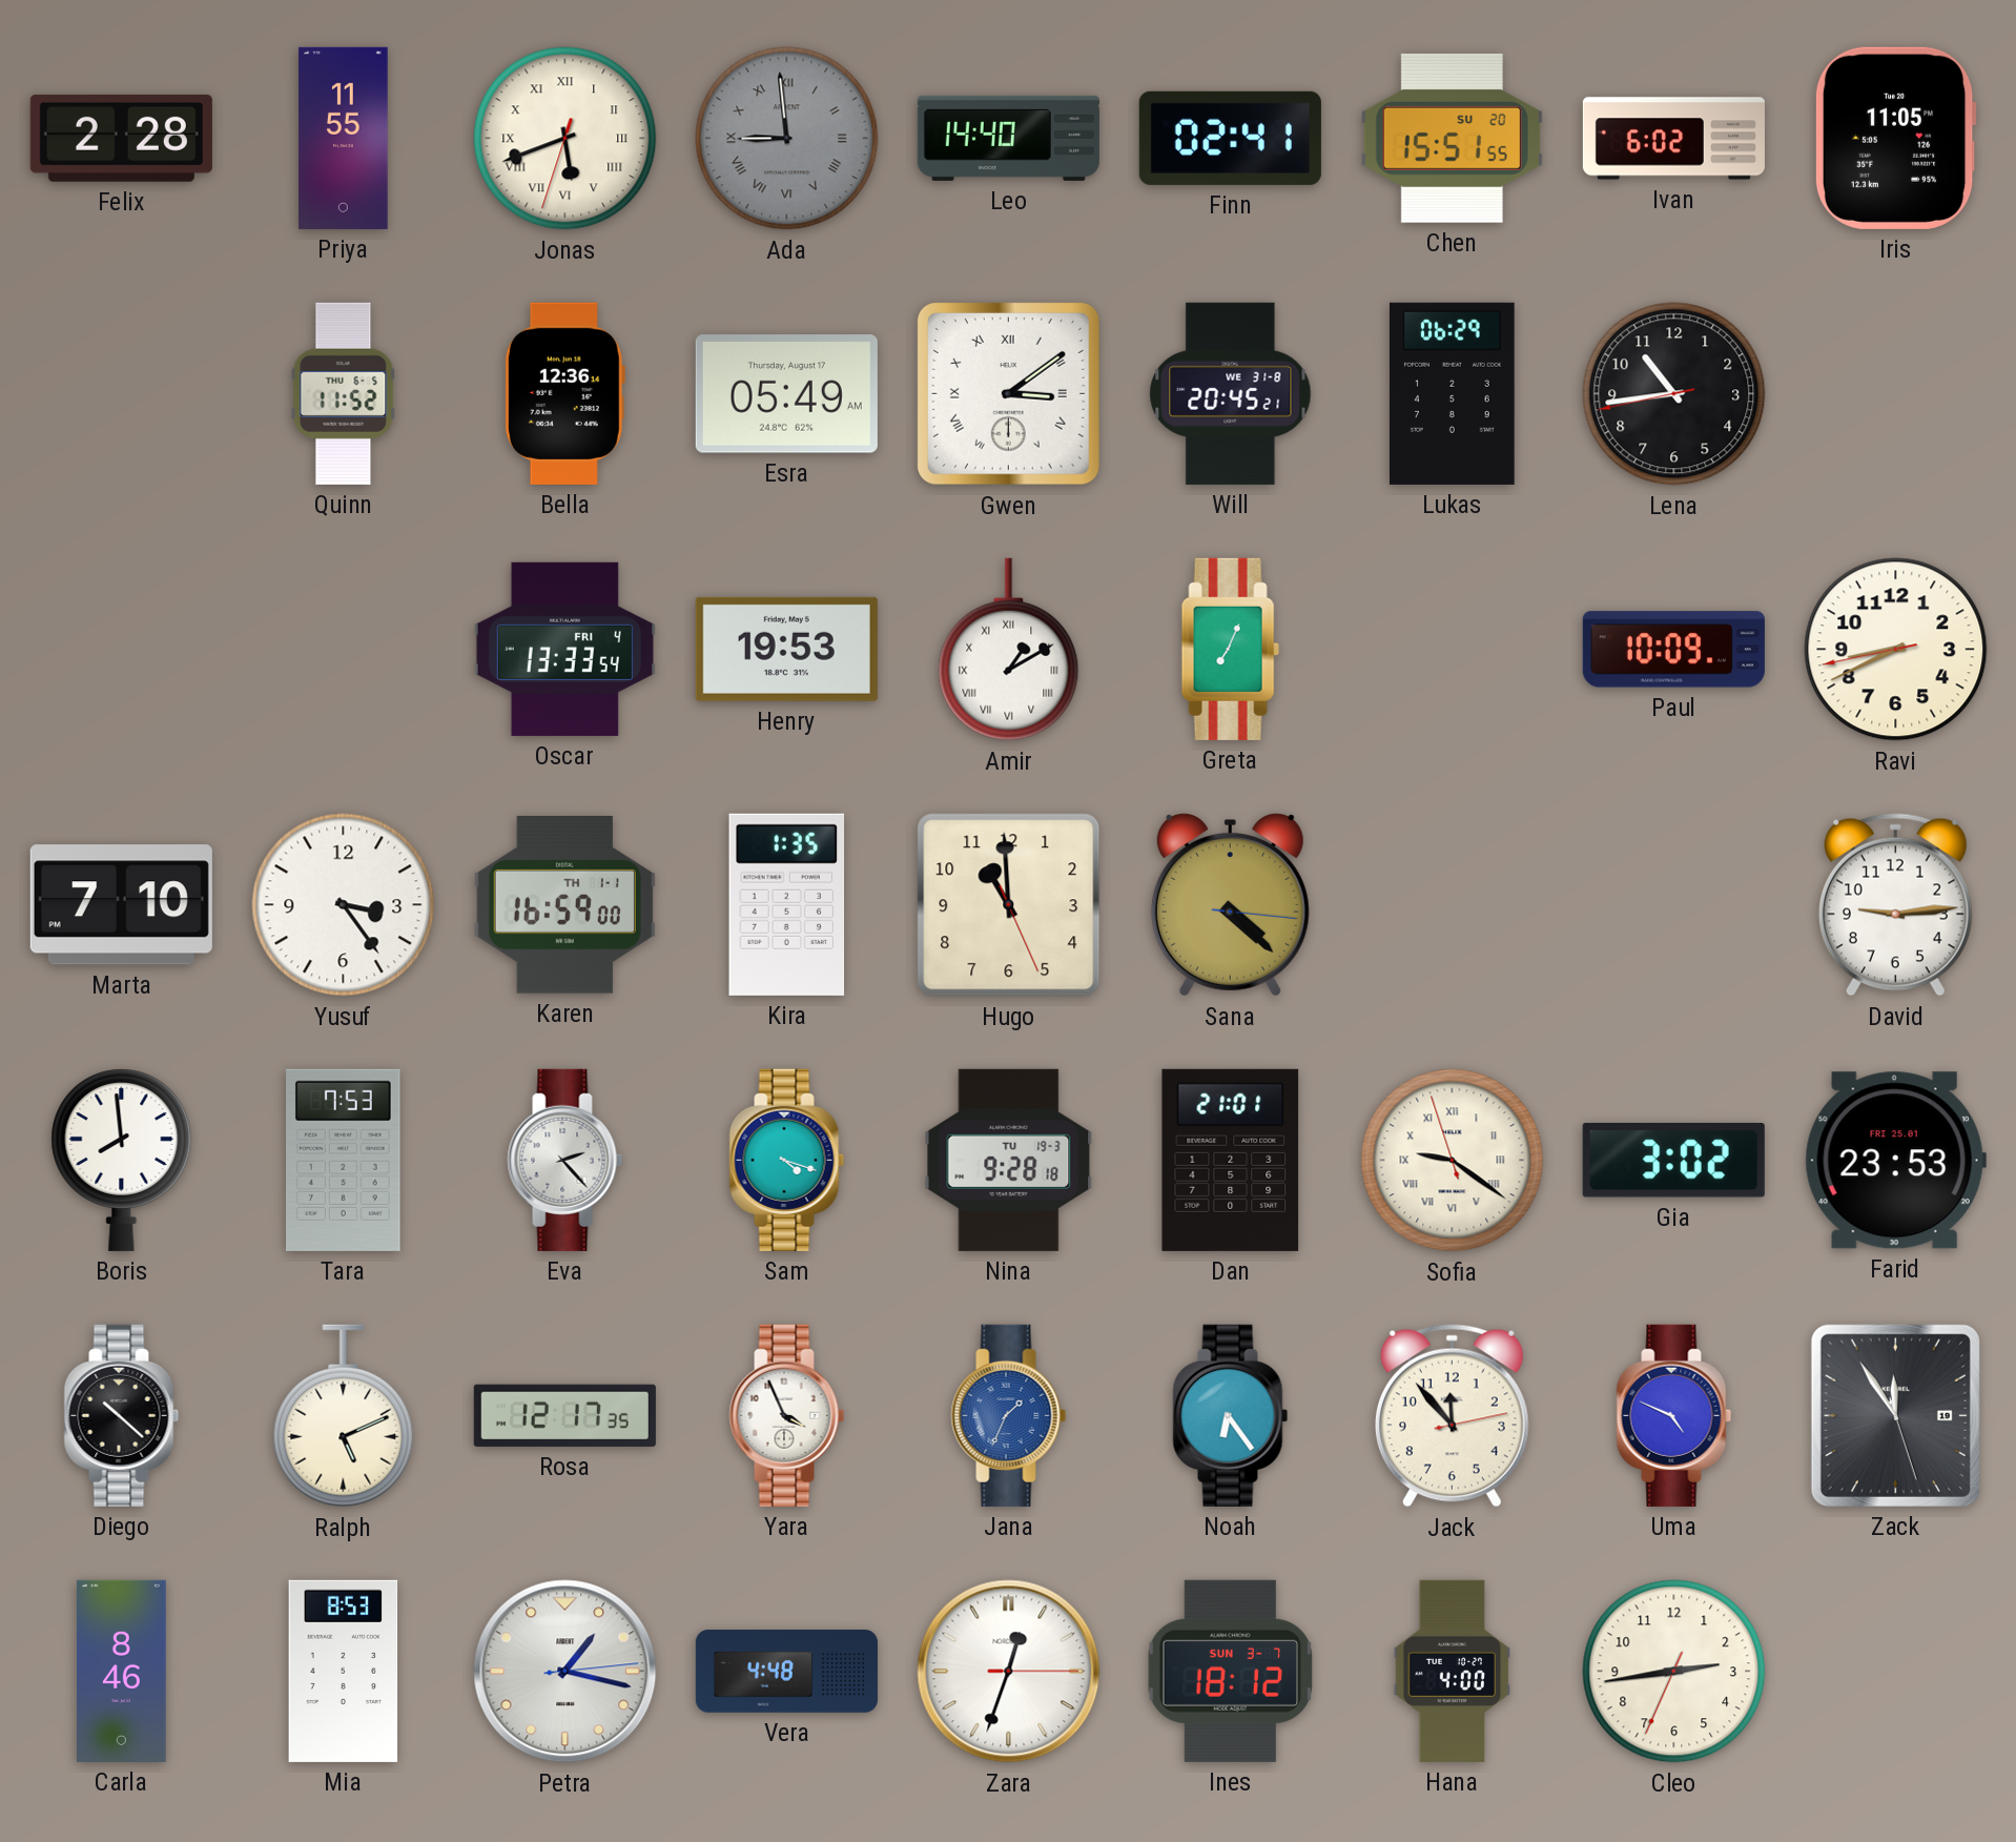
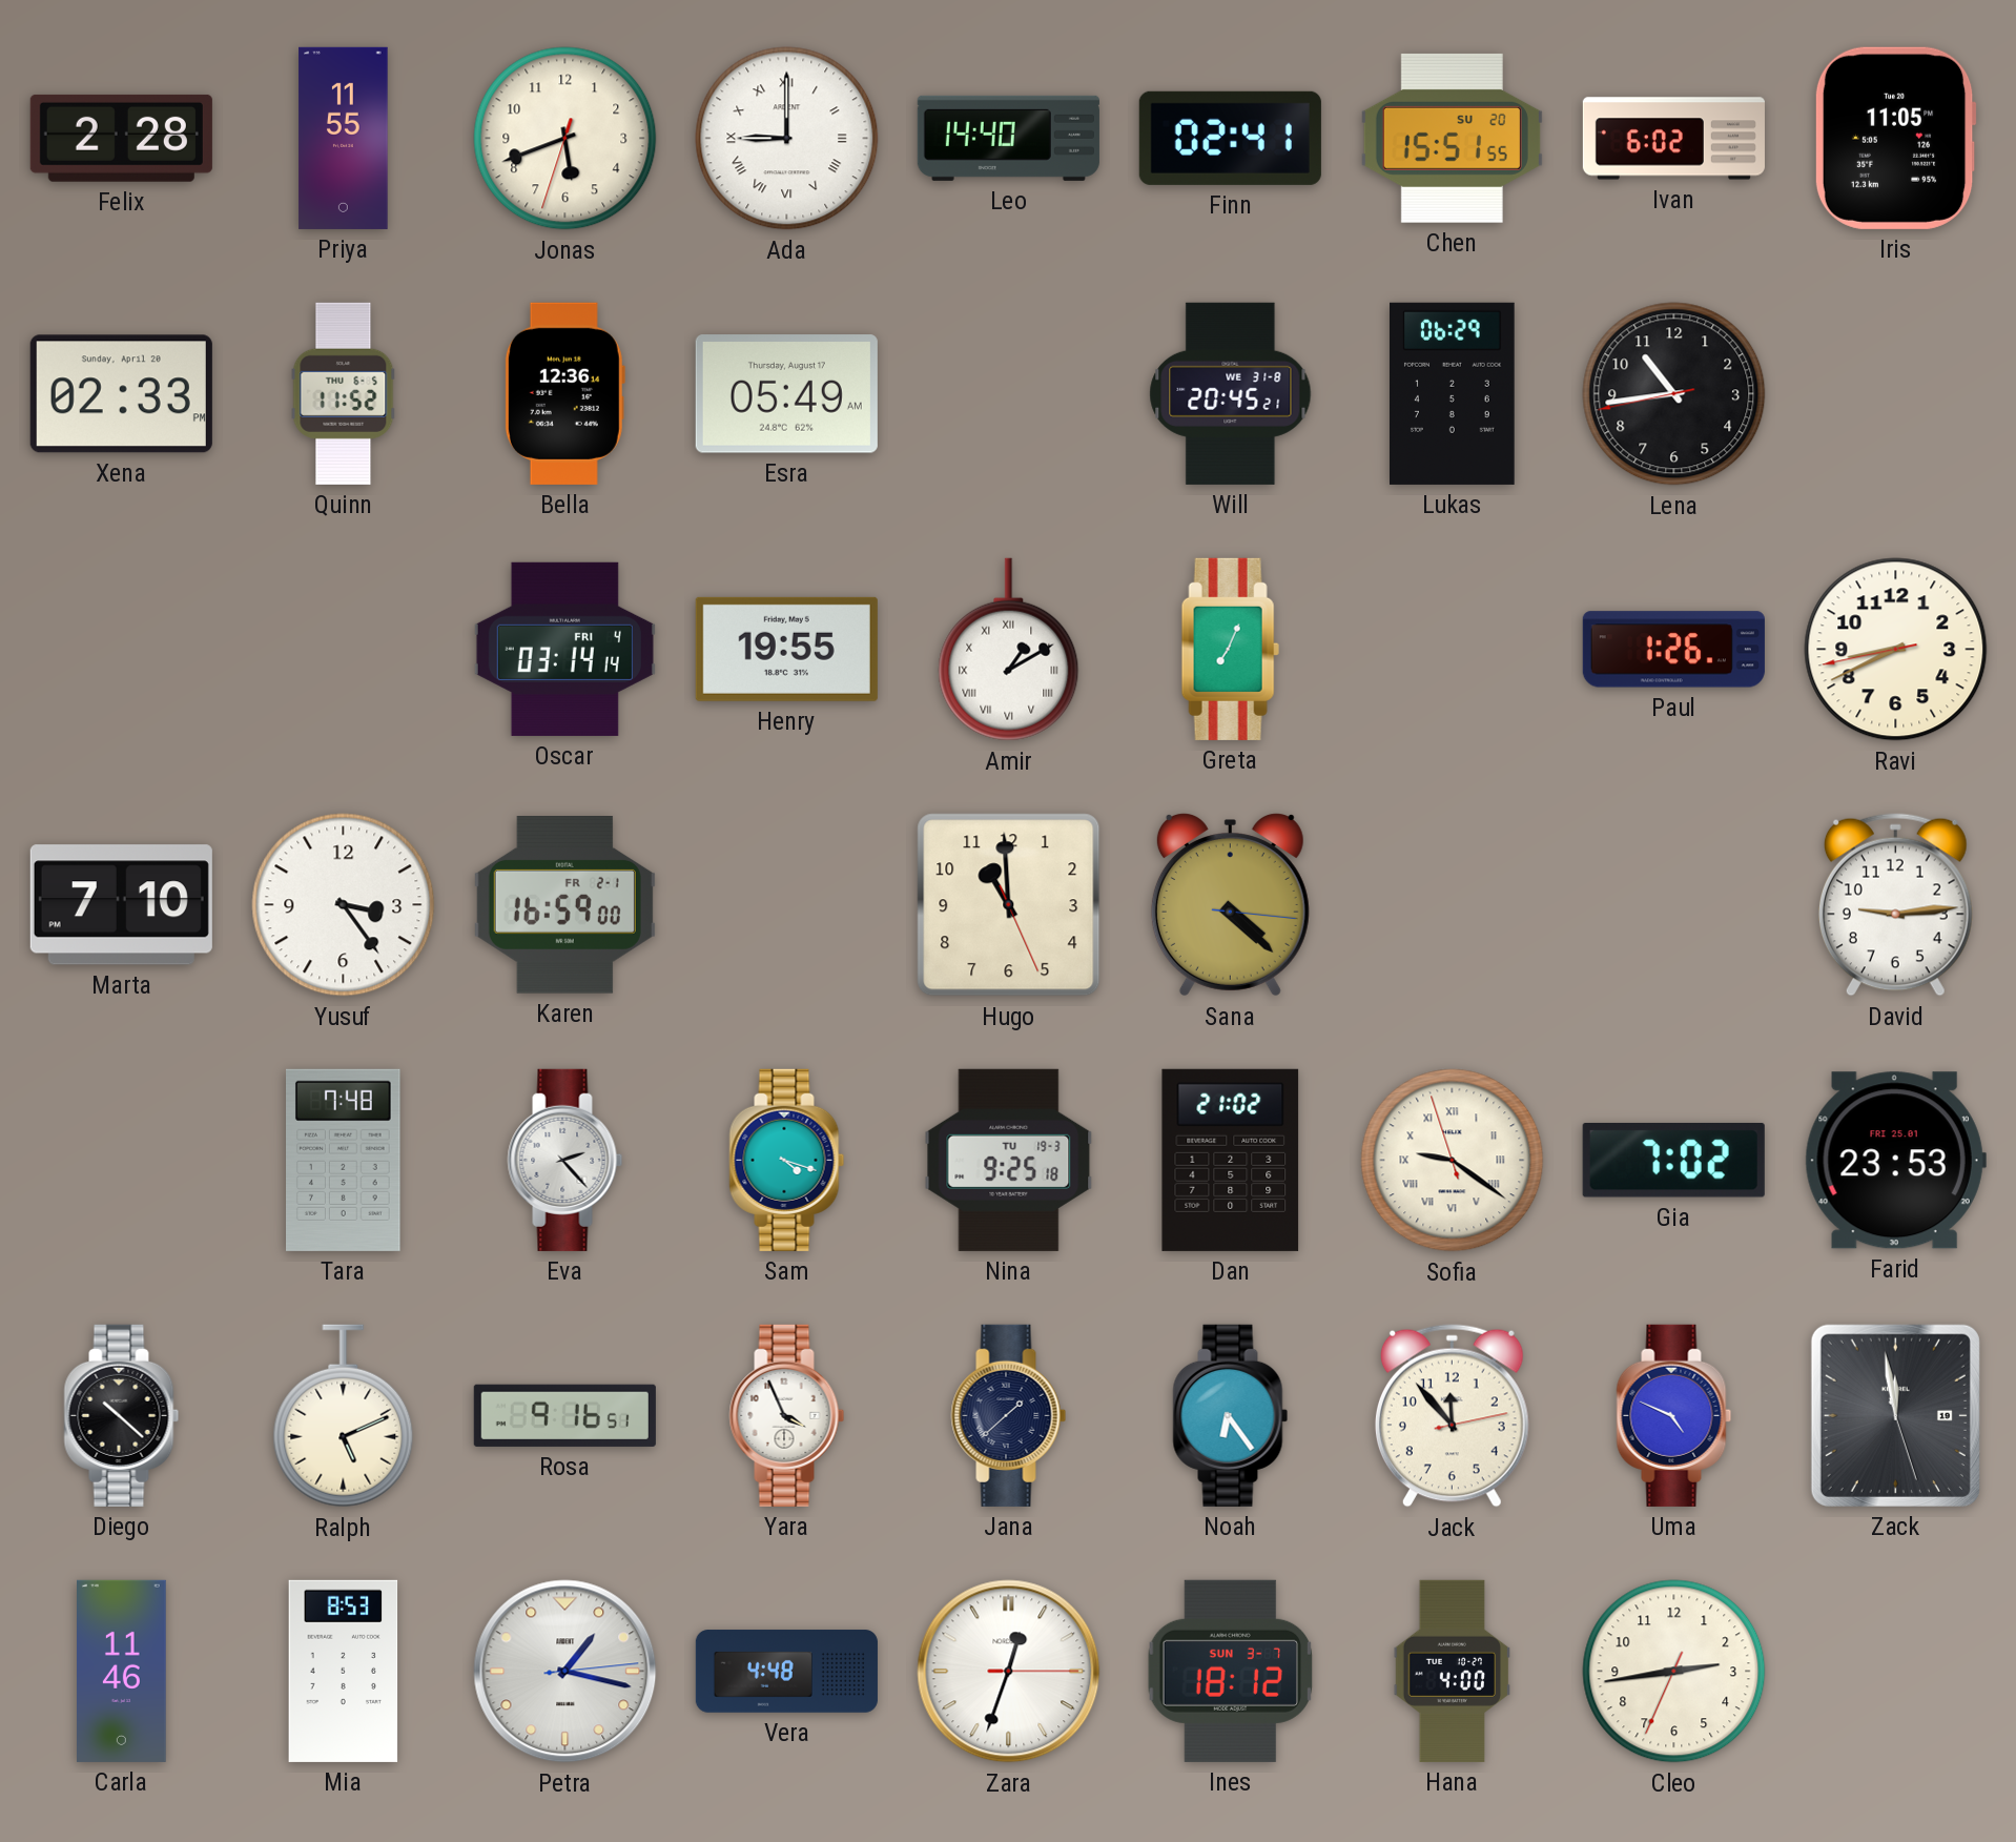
Jonas numerals: Roman -> Arabic
Ada: 8:59 -> 9:00
Ada dial: grey -> white
Xena: none -> 02:33
Gwen: 3:09 -> none
Oscar: 13:33 -> 03:14
Henry: 19:53 -> 19:55
Paul: 10:09 -> 1:26
Karen date: TH 1-1 -> FR 2-1
Kira: 1:35 -> none
Boris: 7:59 -> none
Tara: 7:53 -> 7:48
Nina: 9:28 -> 9:25
Dan: 21:01 -> 21:02
Gia: 3:02 -> 7:02
Rosa: 12:17 -> 9:16
Jana: 1:34 -> 1:38
Jana dial: blue -> navy
Zack: 11:54 -> 11:58
Carla: 8:46 -> 11:46
